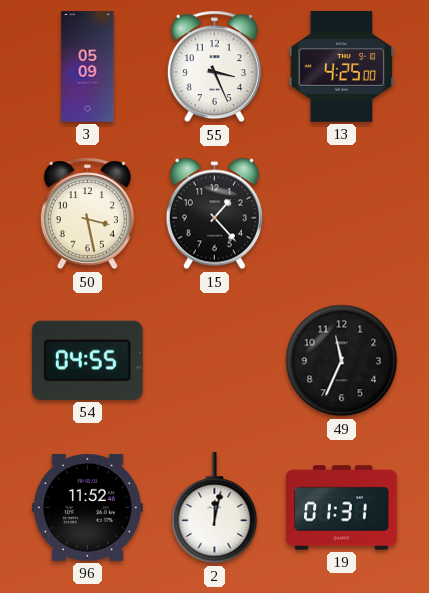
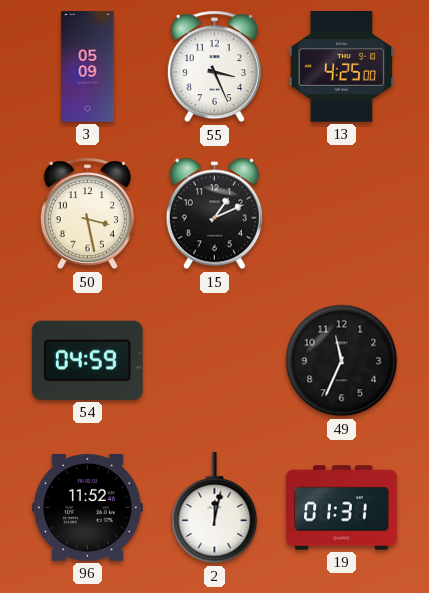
15: 1:23 -> 1:11
54: 04:55 -> 04:59
